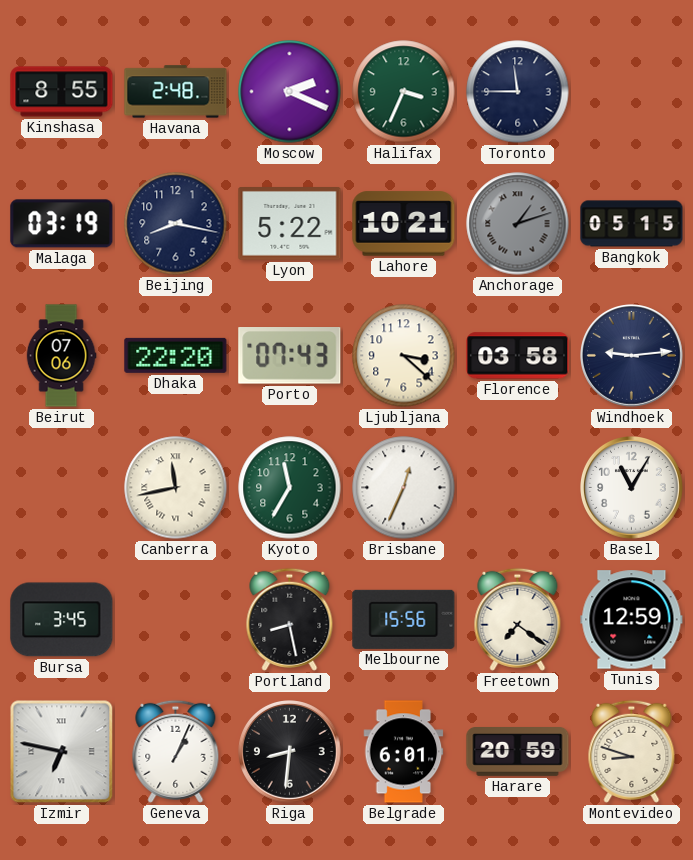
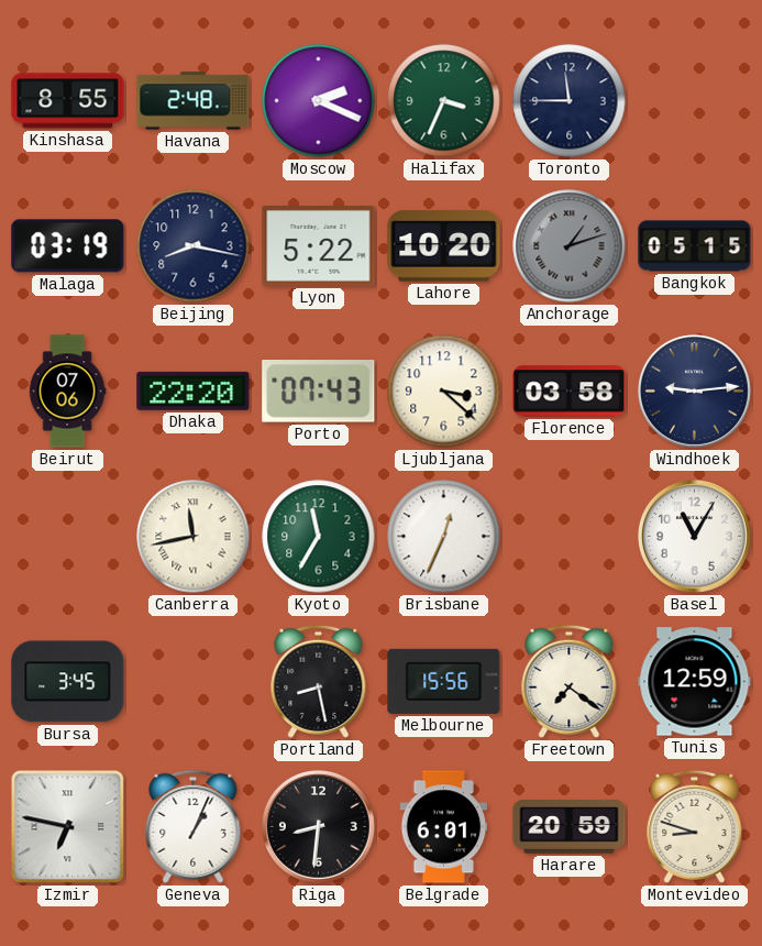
Lahore: 10:21 -> 10:20
